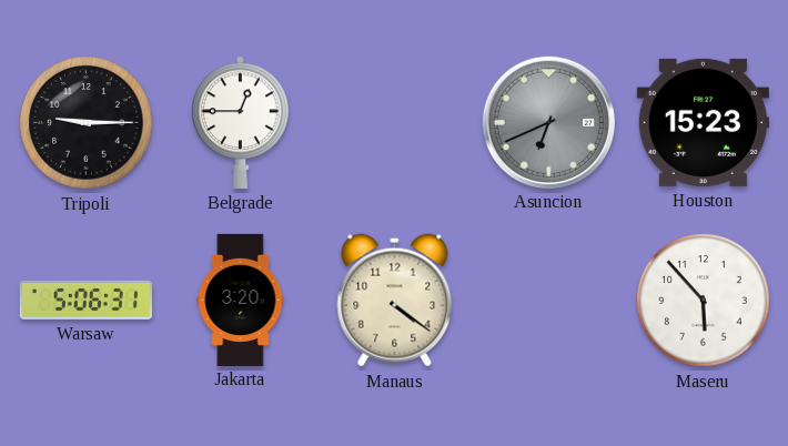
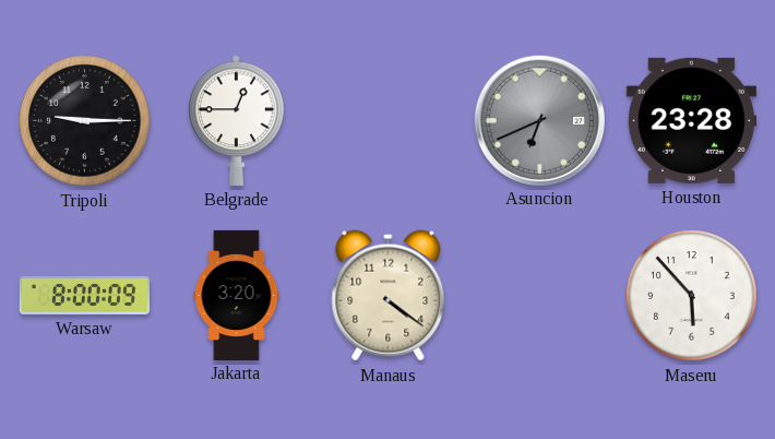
Houston: 15:23 -> 23:28
Warsaw: 5:06 -> 8:00
